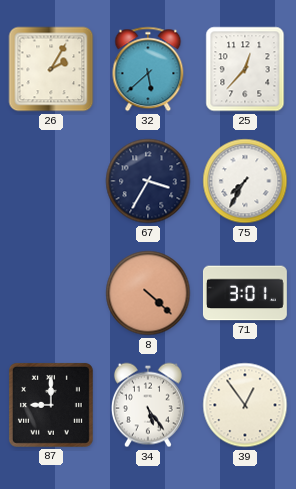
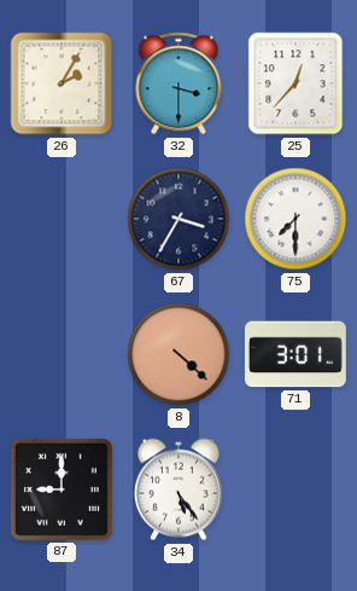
32: 5:38 -> 3:30
75: 7:35 -> 7:30
39: 12:54 -> none
